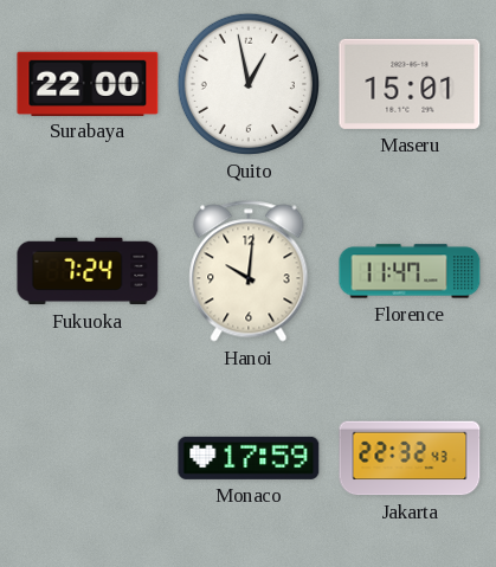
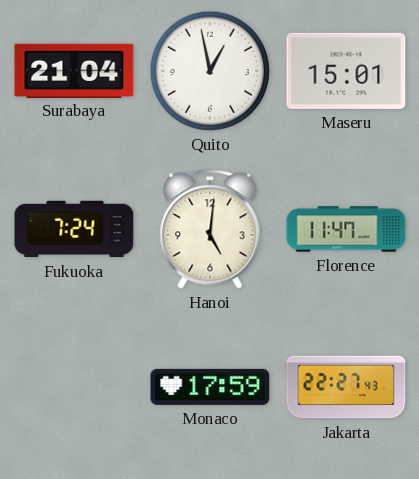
Surabaya: 22:00 -> 21:04
Hanoi: 10:01 -> 5:01
Jakarta: 22:32 -> 22:27
